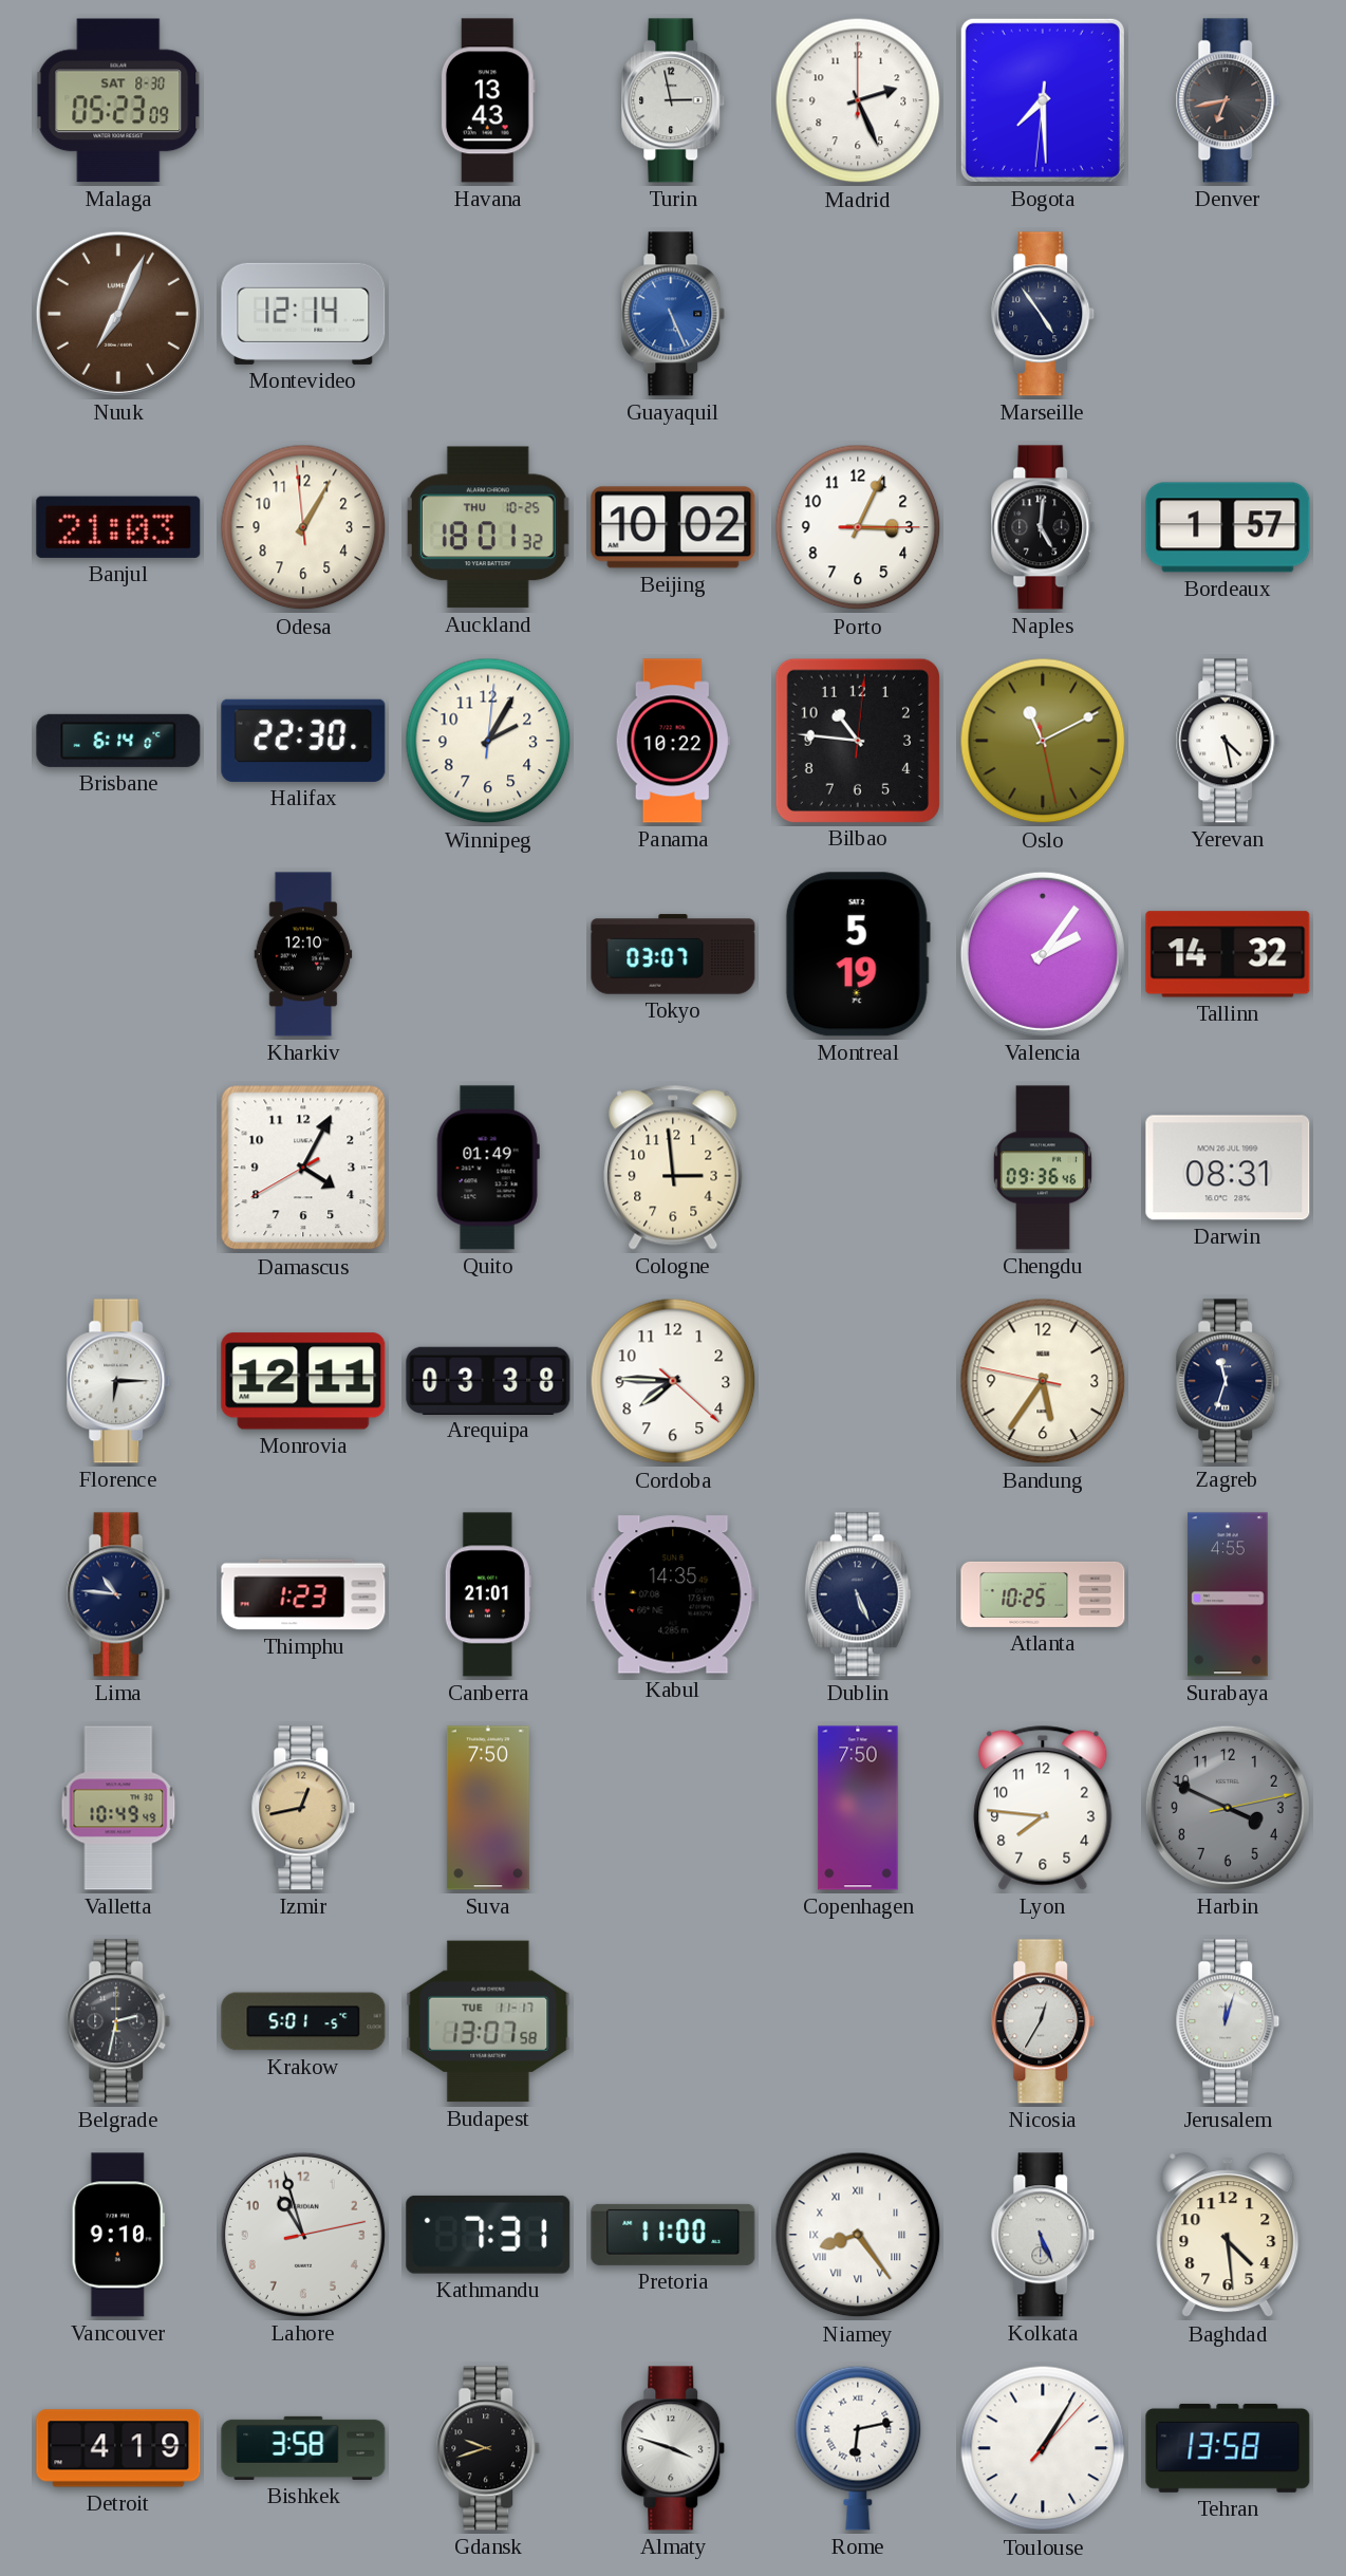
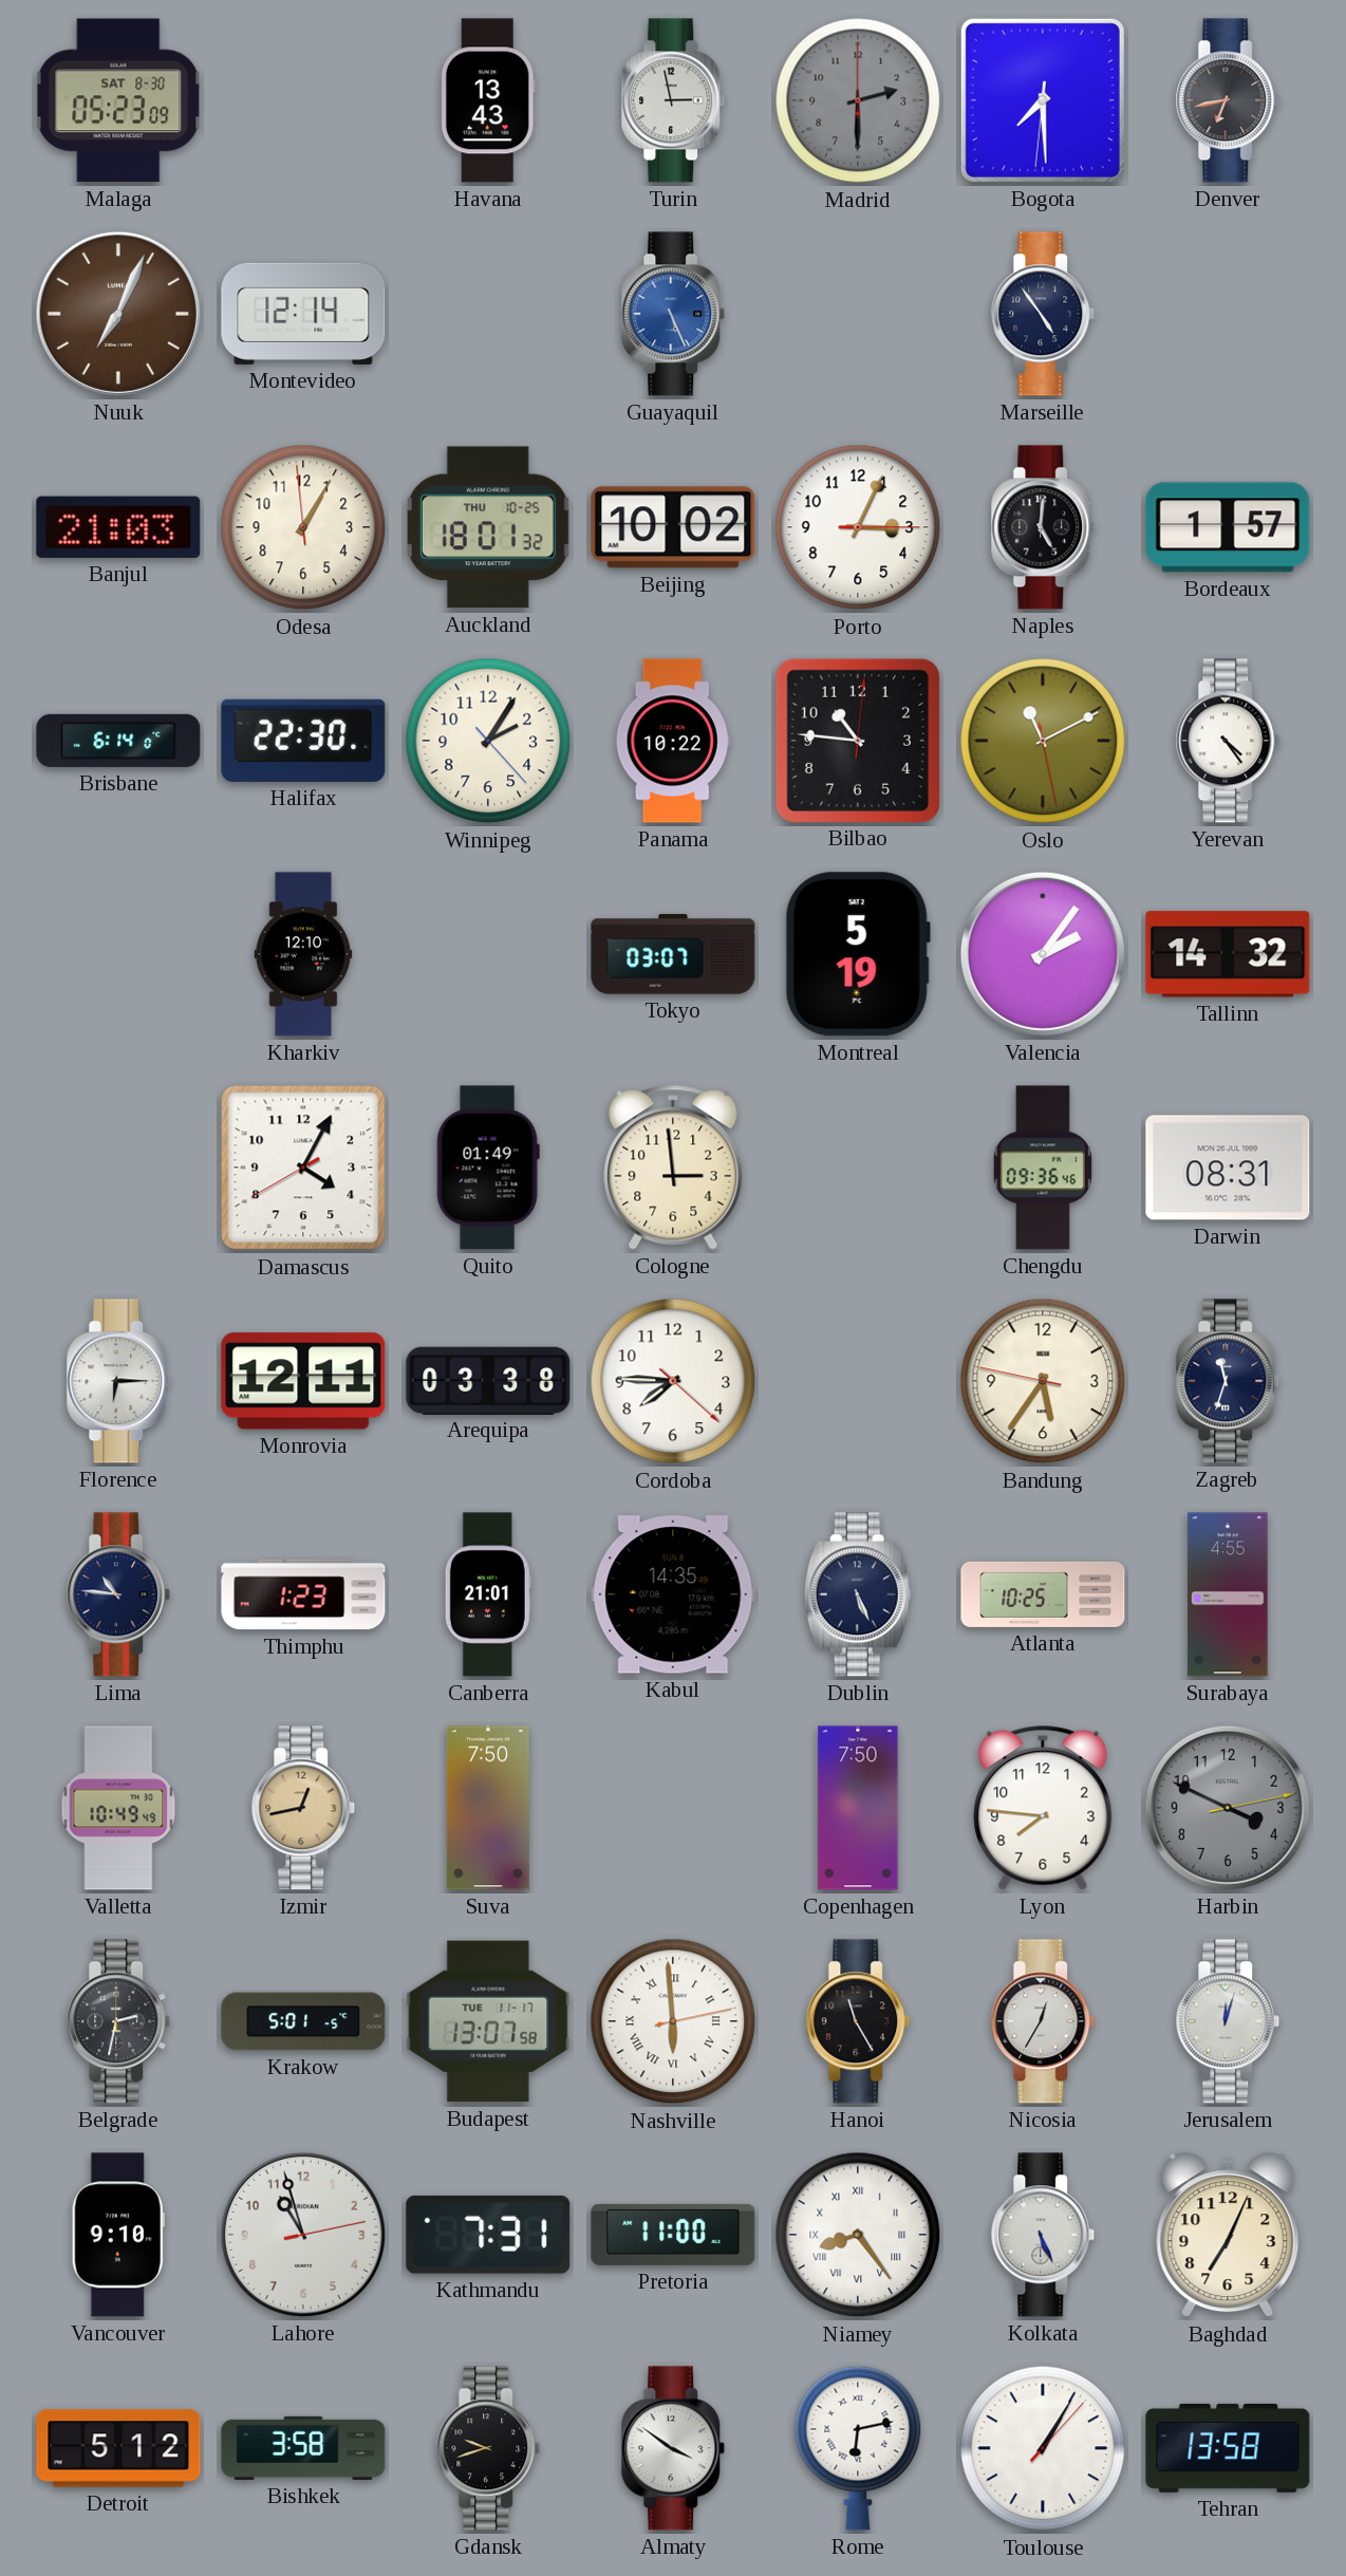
Madrid: 2:26 -> 2:30
Madrid dial: white -> grey
Winnipeg: 2:05:01 -> 2:05:23
Yerevan: 4:28 -> 4:24
Nashville: none -> 5:59
Hanoi: none -> 11:25
Baghdad: 4:29 -> 7:04
Detroit: 4:19 -> 5:12
Almaty: 3:48 -> 3:51
